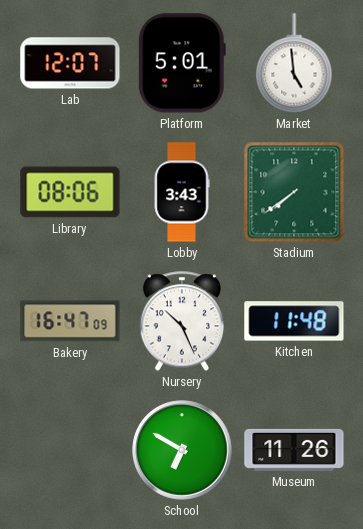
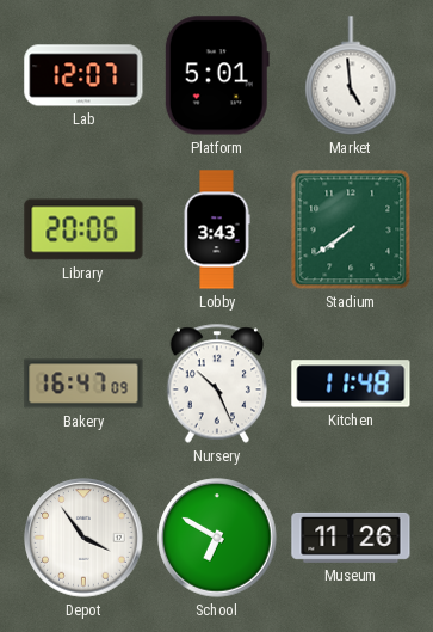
Library: 08:06 -> 20:06
Depot: none -> 3:54
